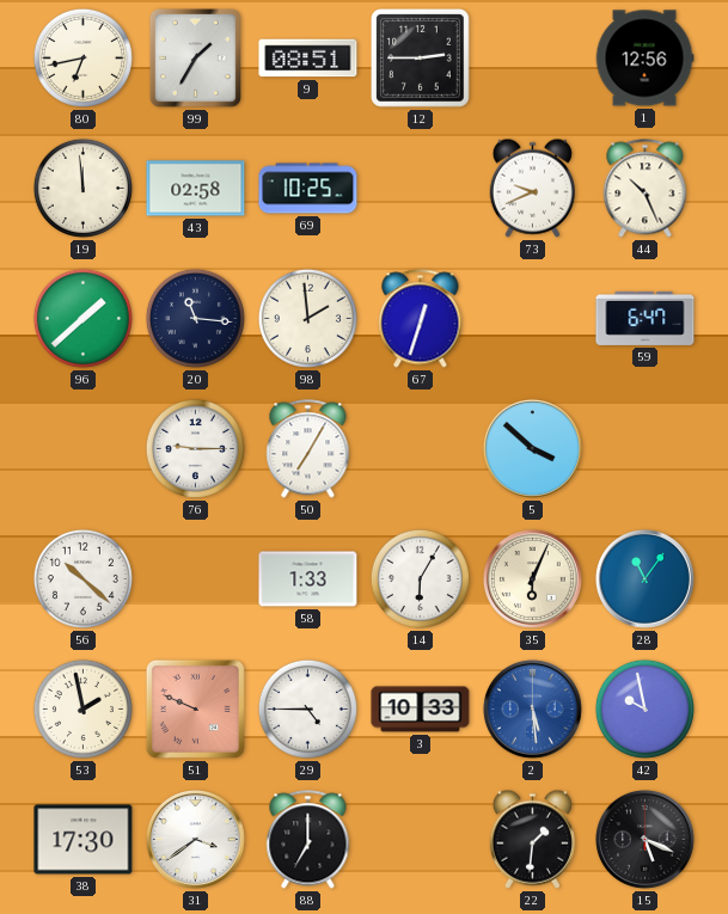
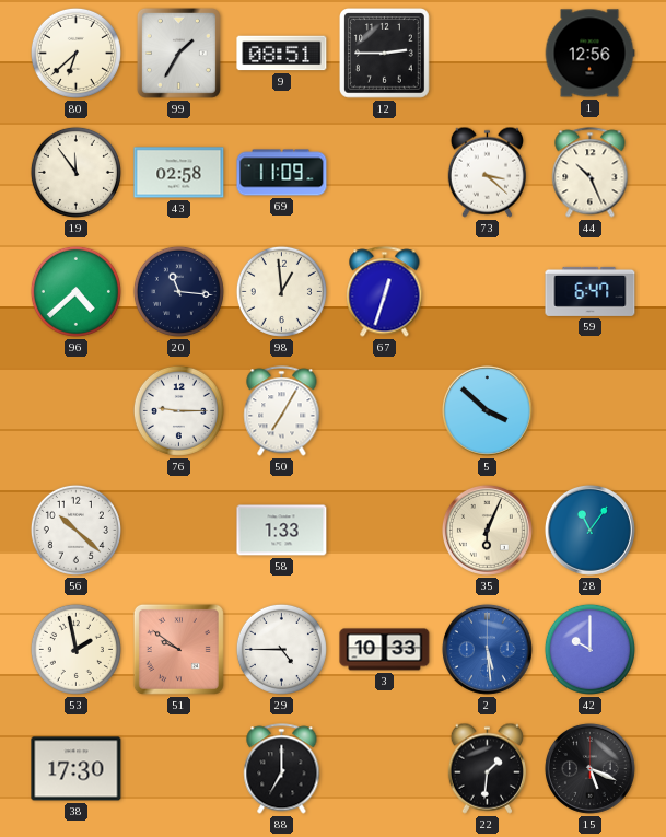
80: 6:43 -> 6:38
19: 11:59 -> 11:54
69: 10:25 -> 11:09
73: 9:41 -> 3:22
96: 1:38 -> 4:38
98: 1:59 -> 12:59
14: 6:05 -> none
51: 9:49 -> 9:51
42: 9:58 -> 10:00
31: 3:39 -> none
